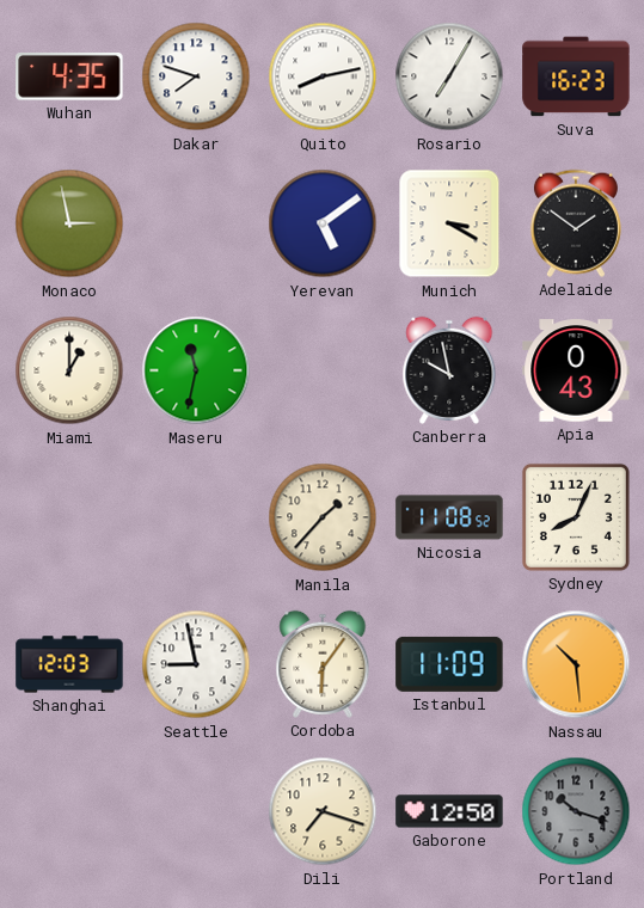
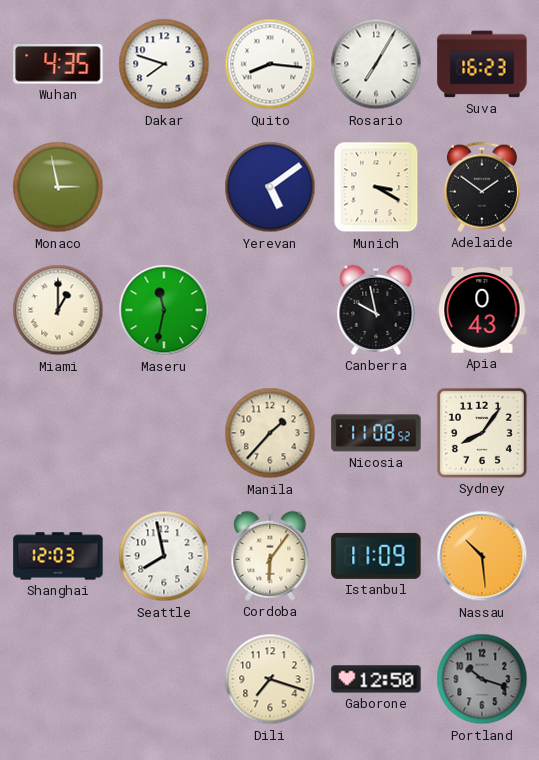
Quito: 8:13 -> 8:16
Sydney: 8:04 -> 8:06
Seattle: 8:58 -> 7:58
